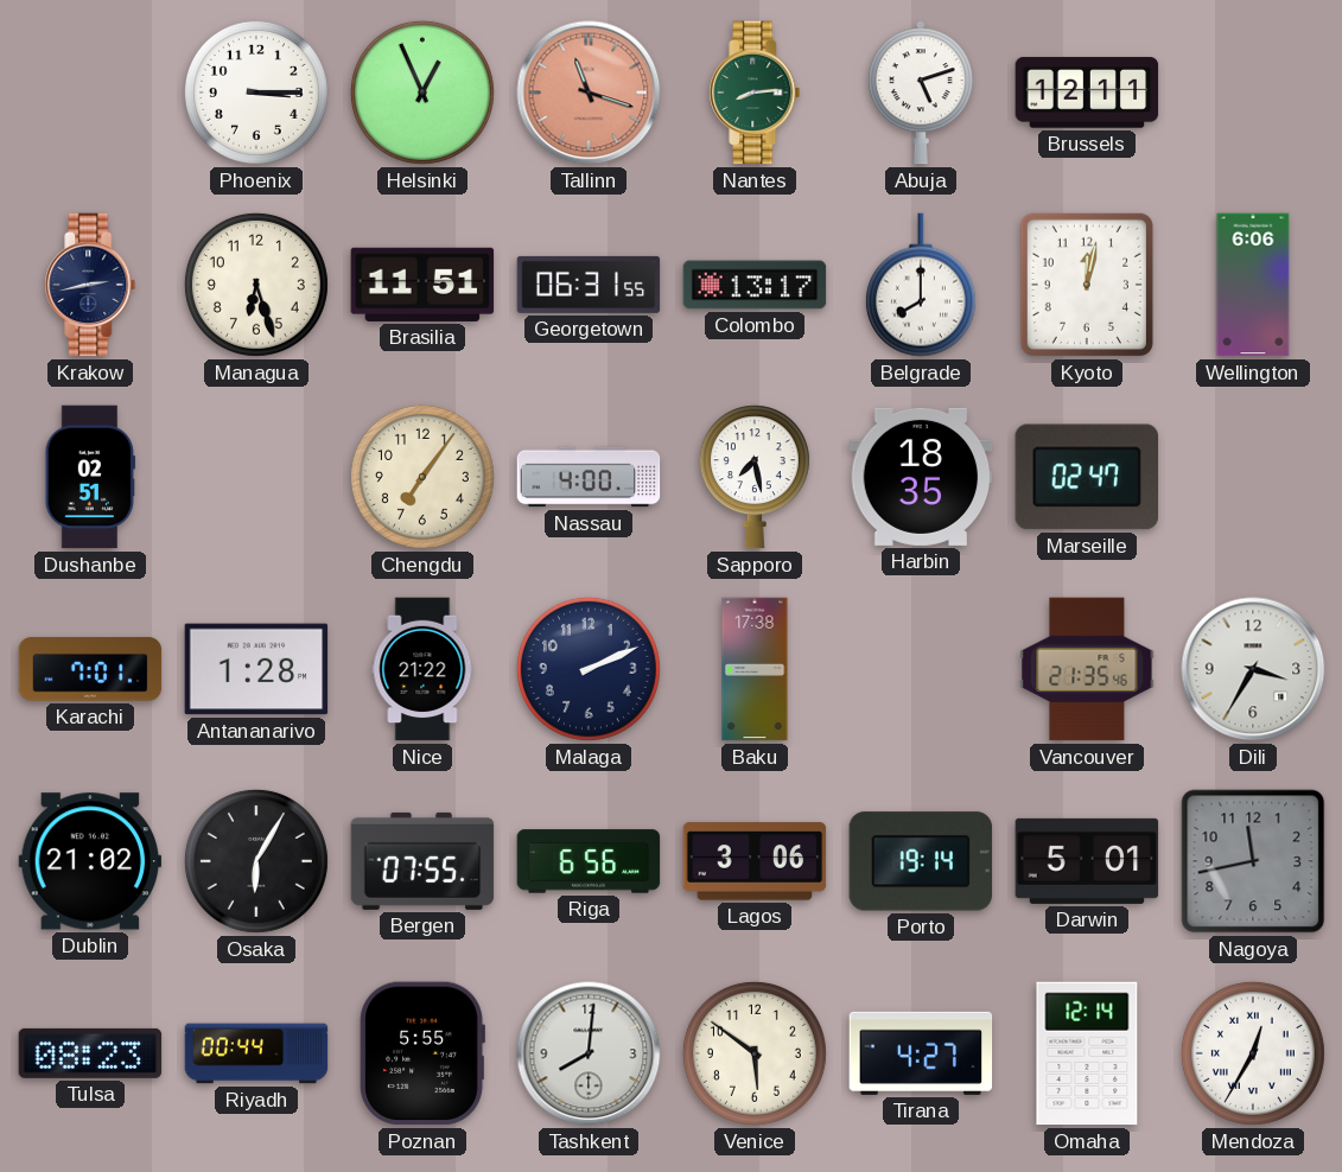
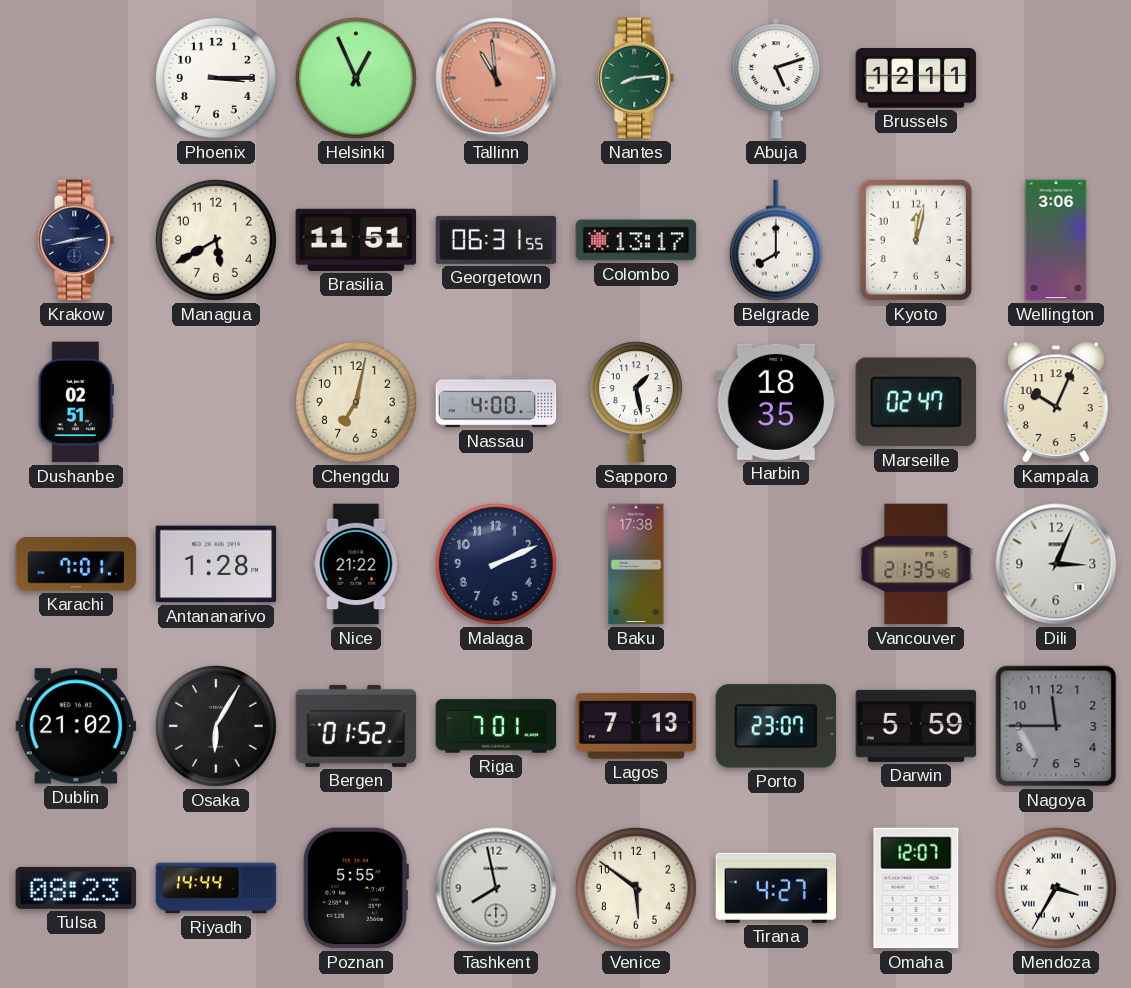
Tallinn: 11:18 -> 10:59
Managua: 6:27 -> 5:40
Wellington: 6:06 -> 3:06
Chengdu: 7:06 -> 7:02
Sapporo: 7:28 -> 1:28
Kampala: none -> 10:04
Dili: 3:35 -> 3:04
Bergen: 07:55 -> 01:52
Riga: 6:56 -> 7:01
Lagos: 3:06 -> 7:13
Porto: 19:14 -> 23:07
Darwin: 5:01 -> 5:59
Nagoya: 11:43 -> 11:45
Riyadh: 00:44 -> 14:44
Tashkent: 8:01 -> 7:58
Omaha: 12:14 -> 12:07
Mendoza: 12:35 -> 3:35
